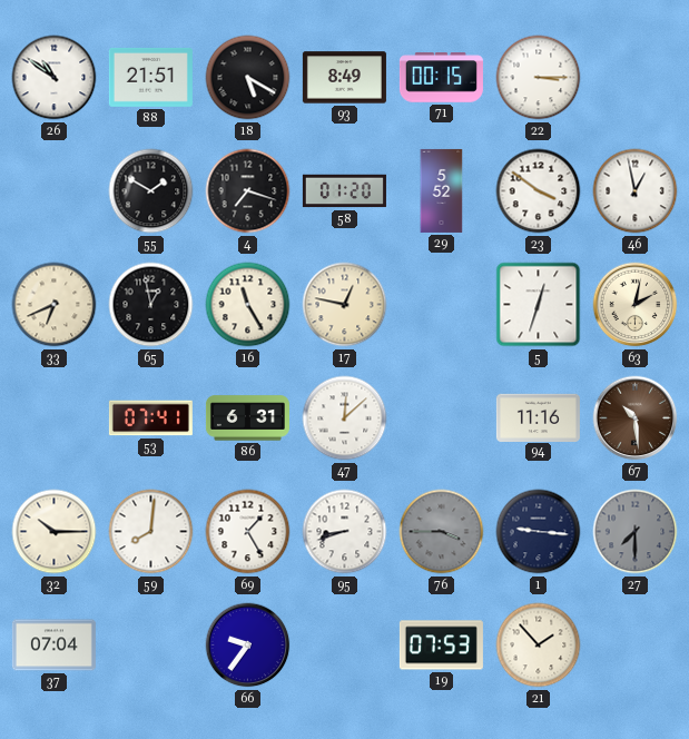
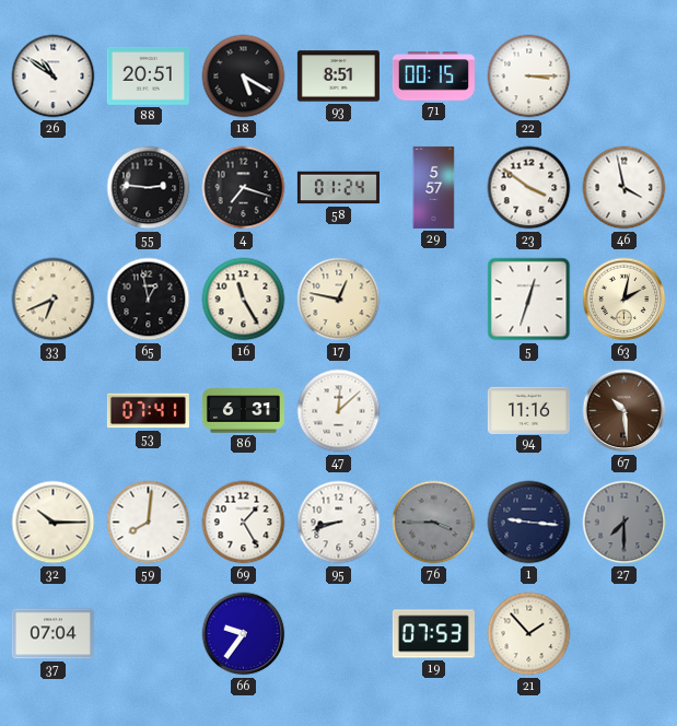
88: 21:51 -> 20:51
93: 8:49 -> 8:51
55: 1:50 -> 2:46
58: 01:20 -> 01:24
29: 5:52 -> 5:57
46: 12:58 -> 3:58
